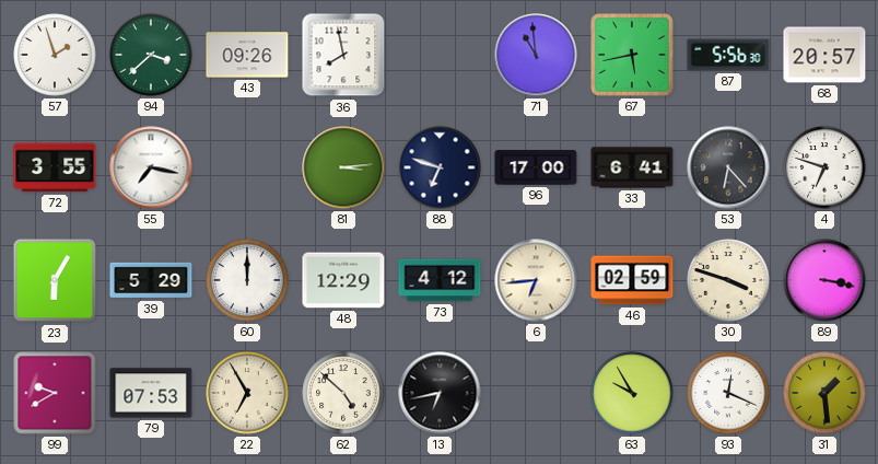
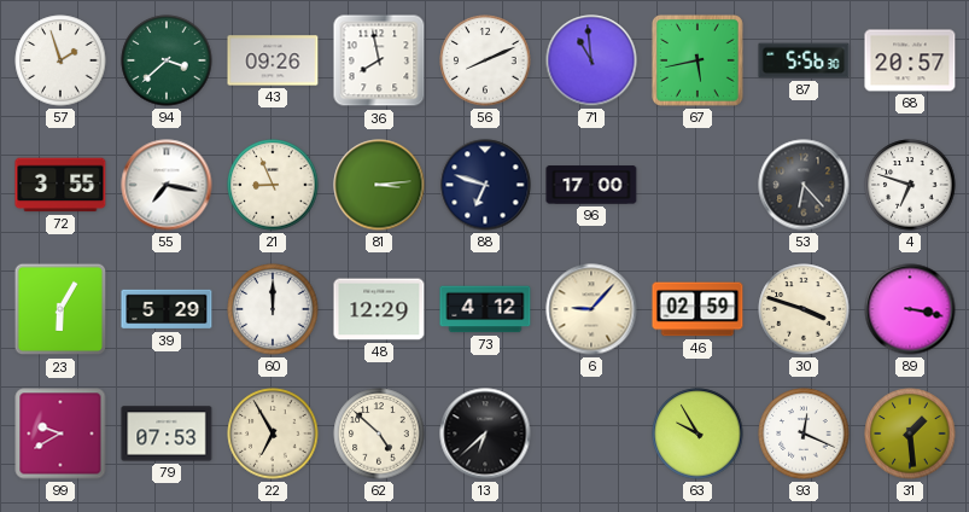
56: none -> 8:11
21: none -> 8:56
33: 6:41 -> none
6: 6:44 -> 9:07
13: 6:43 -> 6:38
